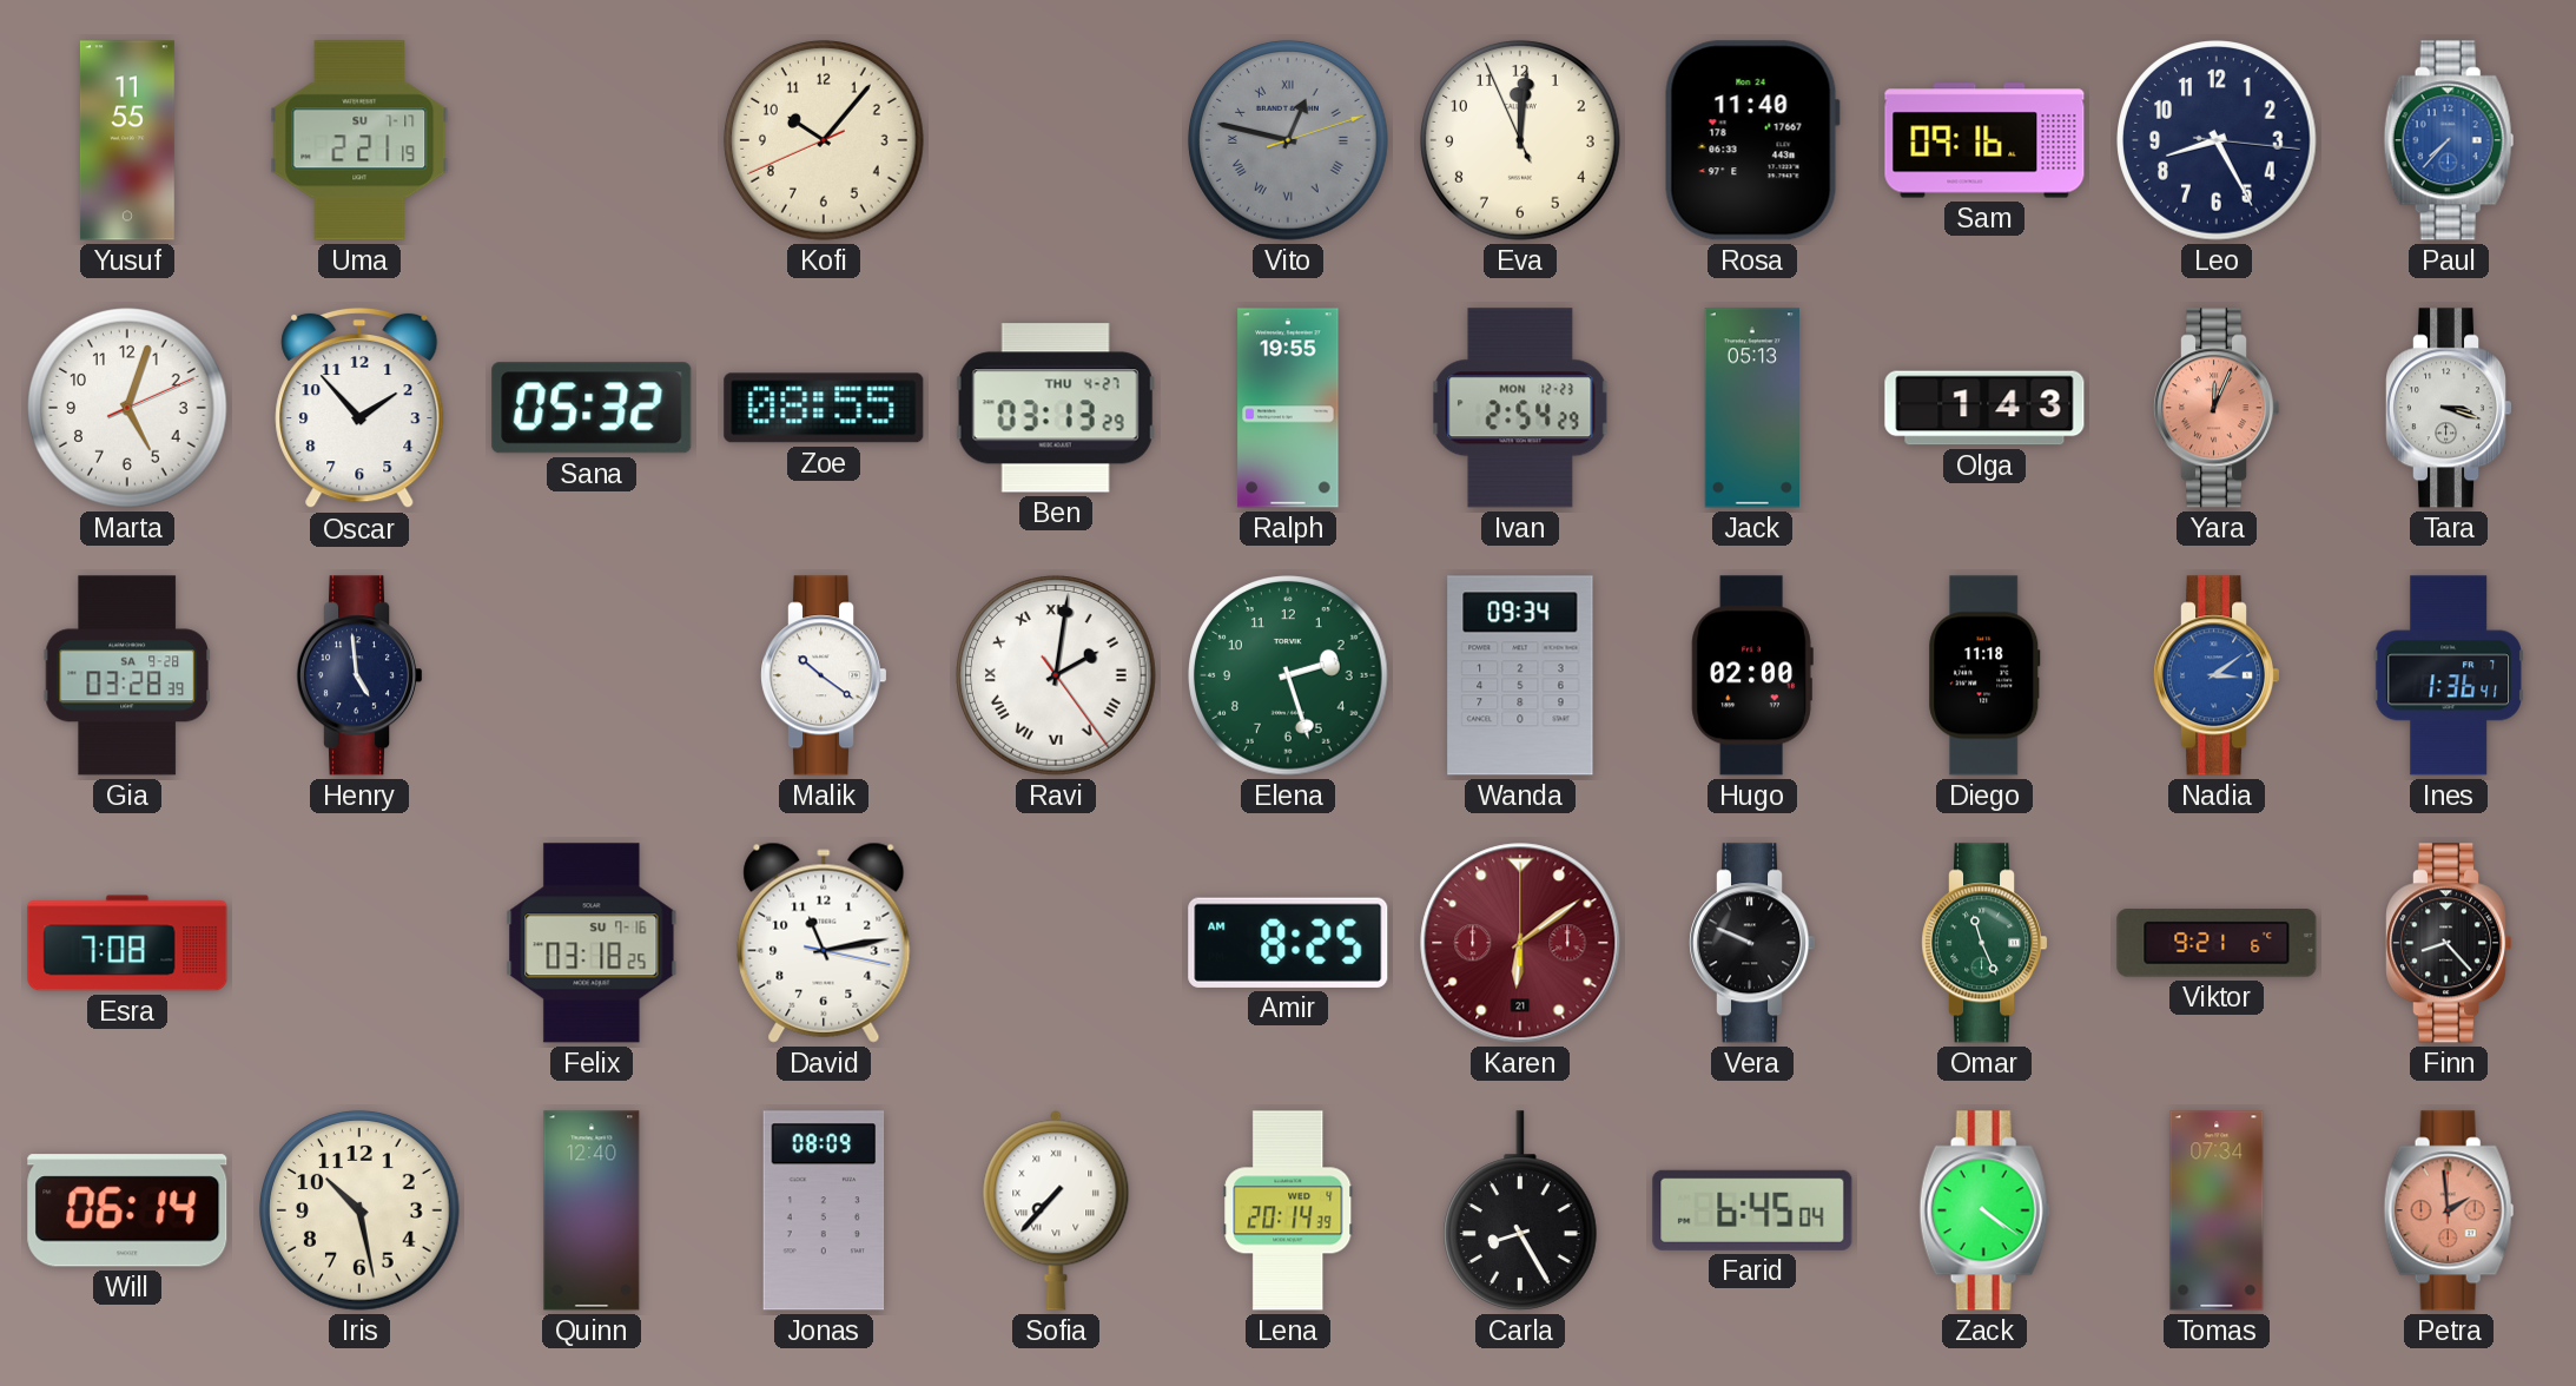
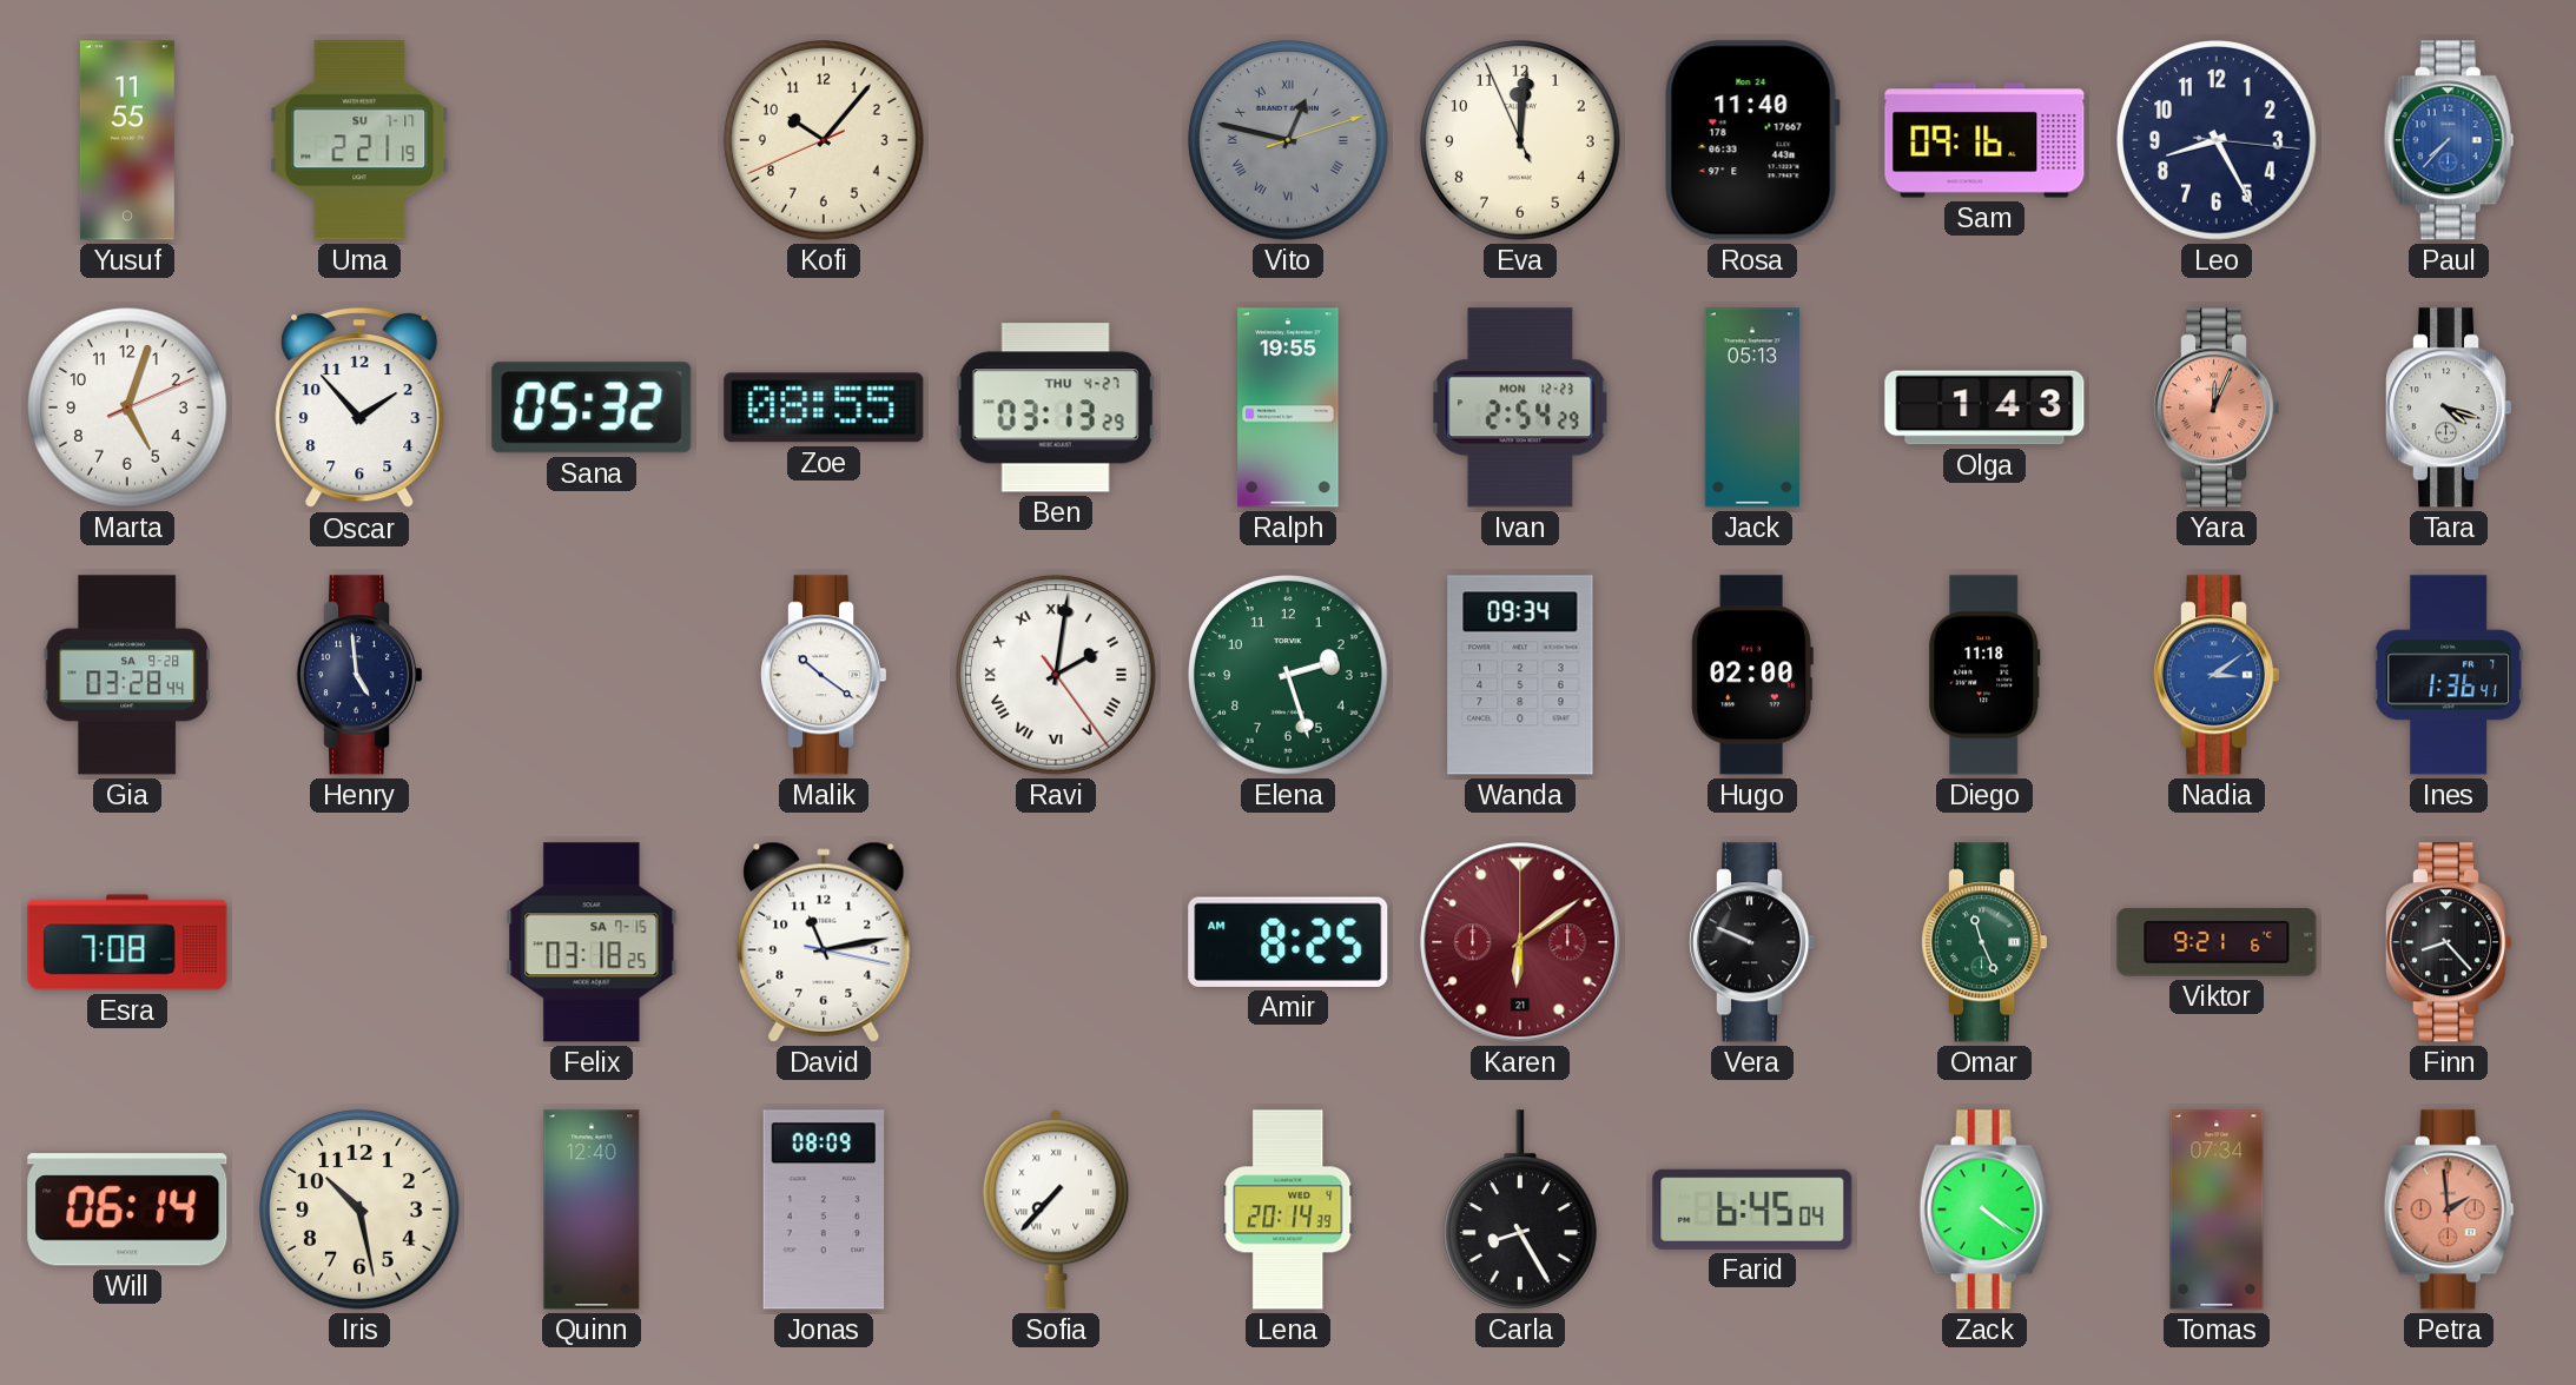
Tara: 3:18 -> 4:18
Gia: 03:28:39 -> 03:28:44
Felix date: SU 7-16 -> SA 7-15
